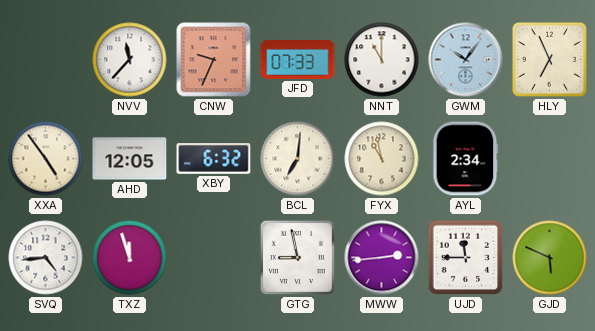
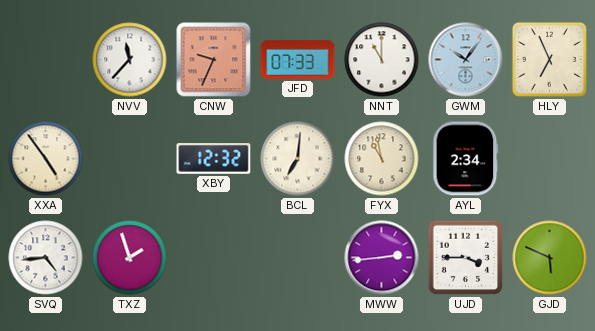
AHD: 12:05 -> none
XBY: 6:32 -> 12:32
TXZ: 11:57 -> 1:57
GTG: 8:58 -> none
UJD: 11:45 -> 3:45
